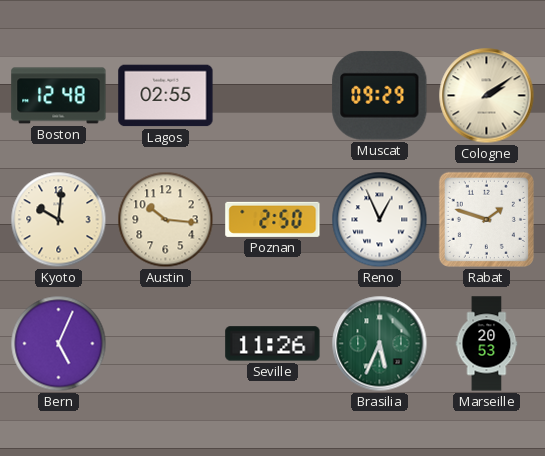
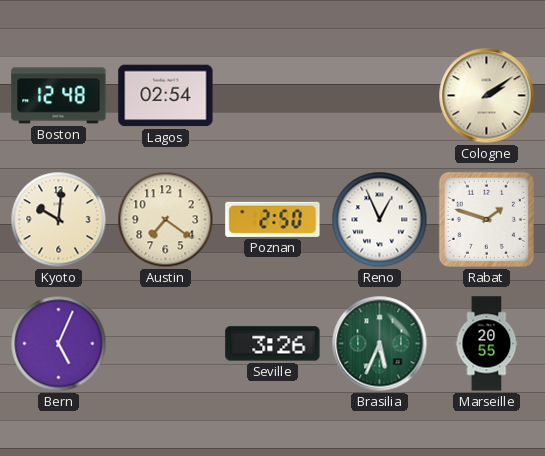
Lagos: 02:55 -> 02:54
Muscat: 09:29 -> none
Austin: 10:16 -> 7:21
Seville: 11:26 -> 3:26
Marseille: 20:53 -> 20:55
